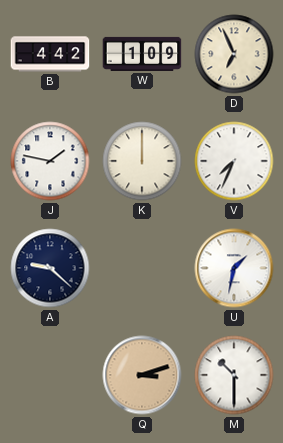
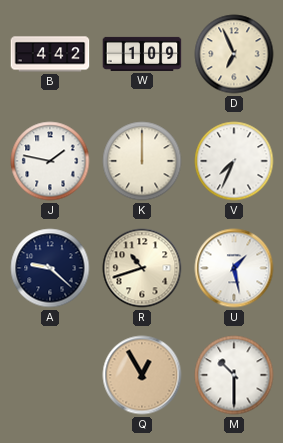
R: none -> 10:42
U: 1:32 -> 1:28
Q: 3:12 -> 12:55
